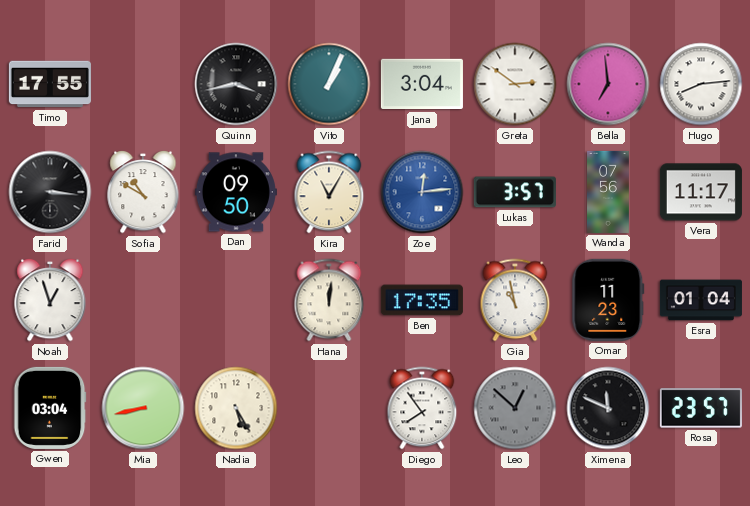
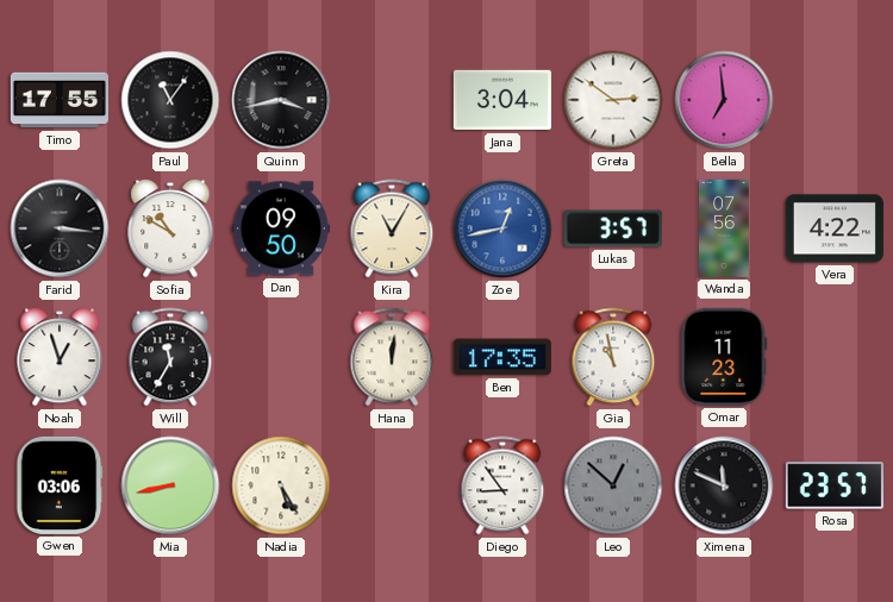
Paul: none -> 11:06
Vito: 1:04 -> none
Hugo: 8:14 -> none
Zoe: 12:14 -> 12:43
Vera: 11:17 -> 4:22
Will: none -> 11:35
Esra: 01:04 -> none
Gwen: 03:04 -> 03:06
Diego: 7:54 -> 8:54
